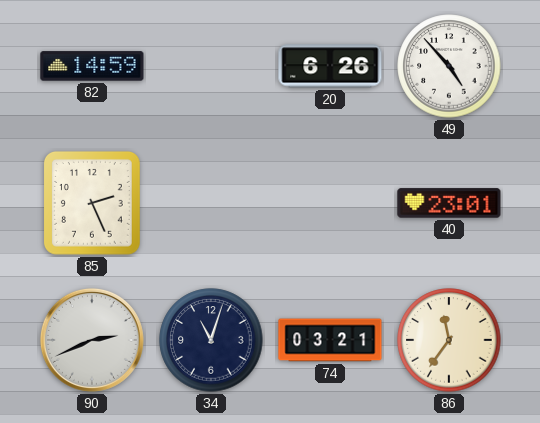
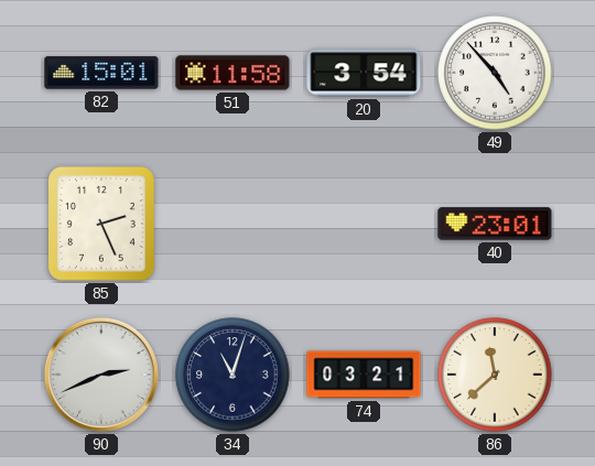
82: 14:59 -> 15:01
51: none -> 11:58
20: 6:26 -> 3:54
86: 11:36 -> 11:38
